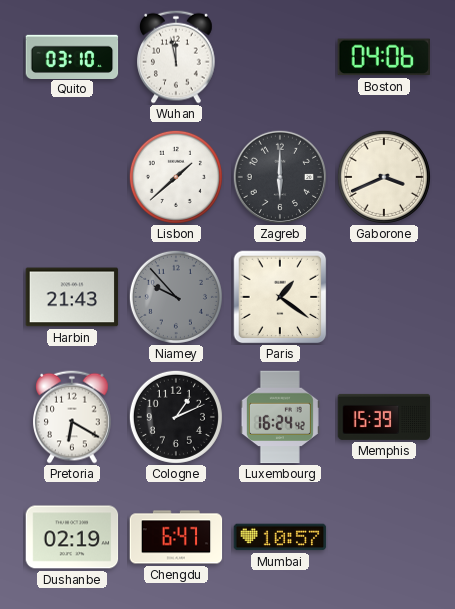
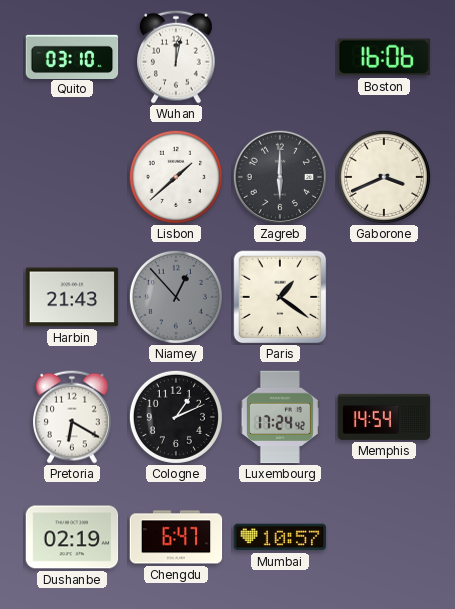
Wuhan: 11:58 -> 12:02
Boston: 04:06 -> 16:06
Niamey: 9:53 -> 12:53
Luxembourg: 16:24 -> 17:24
Memphis: 15:39 -> 14:54
